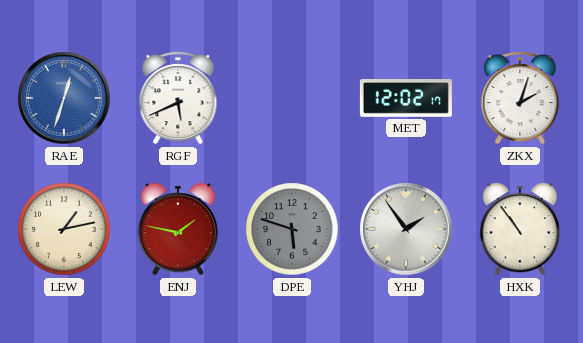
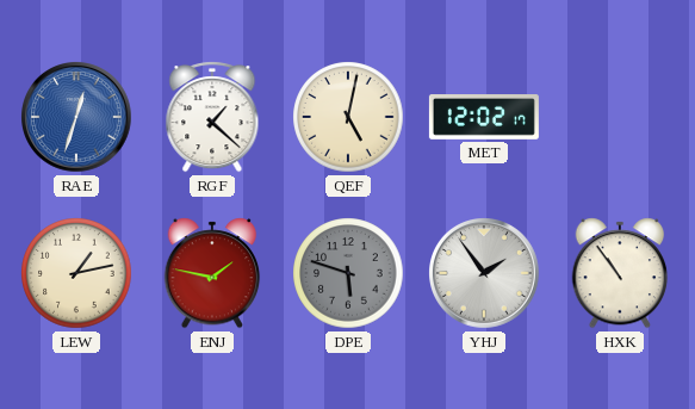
RGF: 5:41 -> 1:22
QEF: none -> 5:02
ZKX: 2:03 -> none
